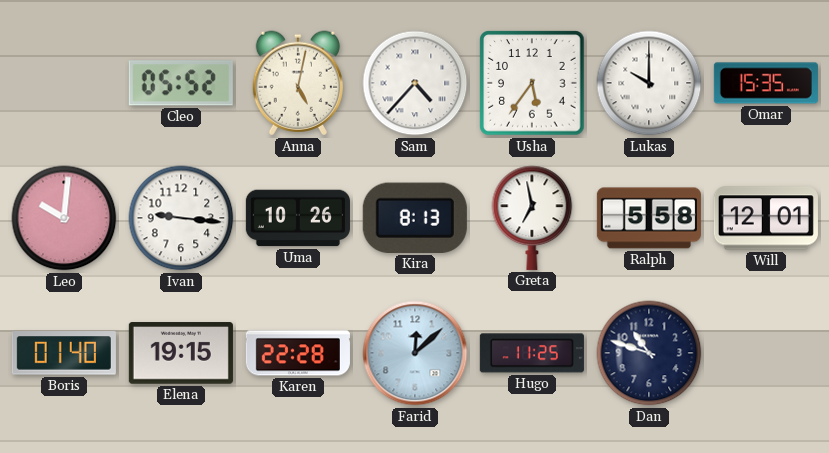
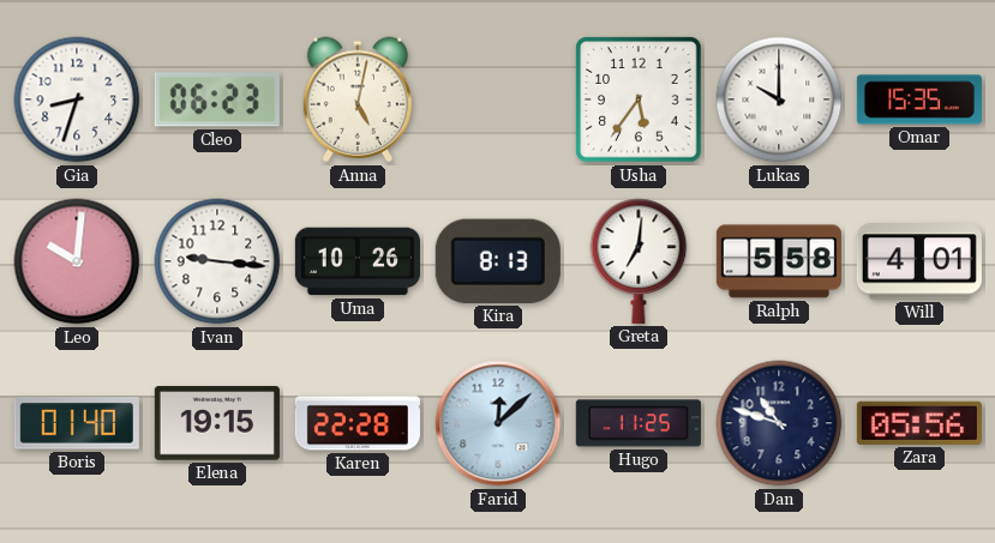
Gia: none -> 8:33
Cleo: 05:52 -> 06:23
Sam: 4:37 -> none
Greta: 6:58 -> 7:01
Will: 12:01 -> 4:01
Zara: none -> 05:56
